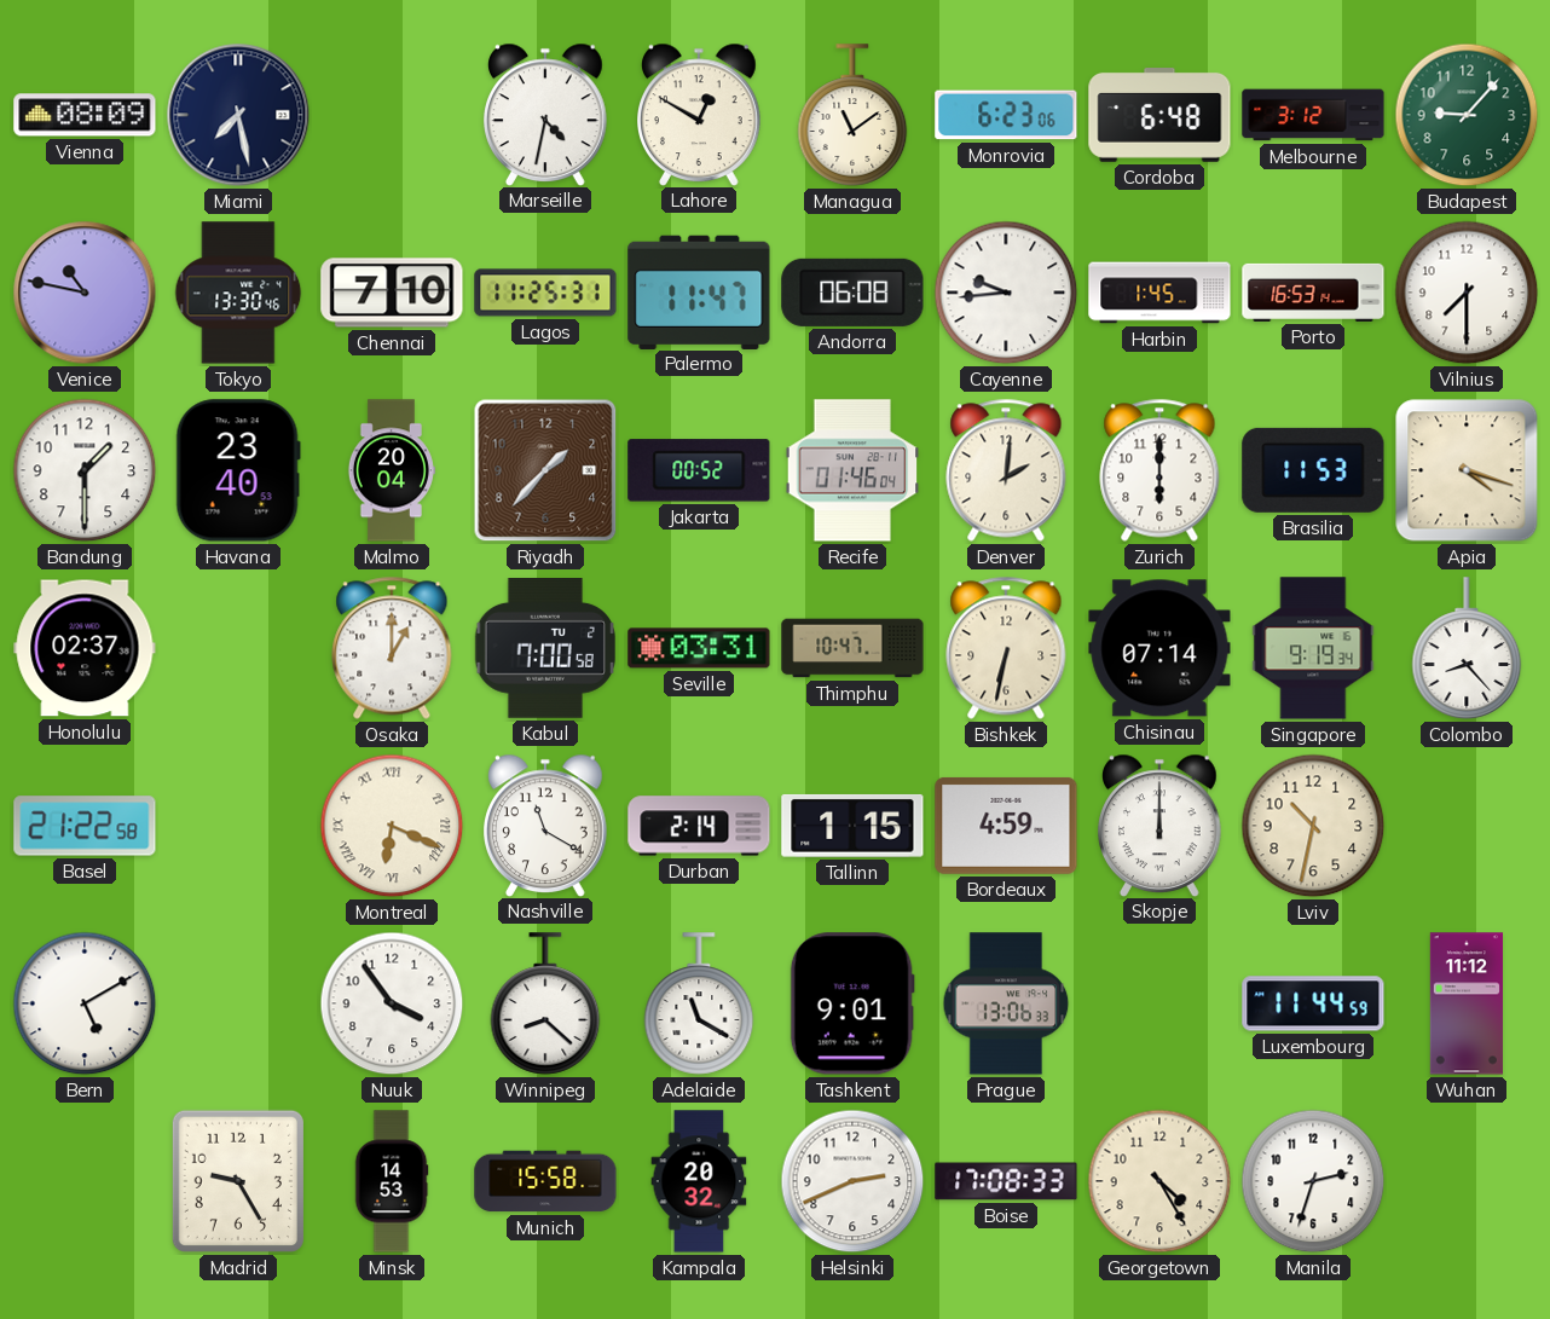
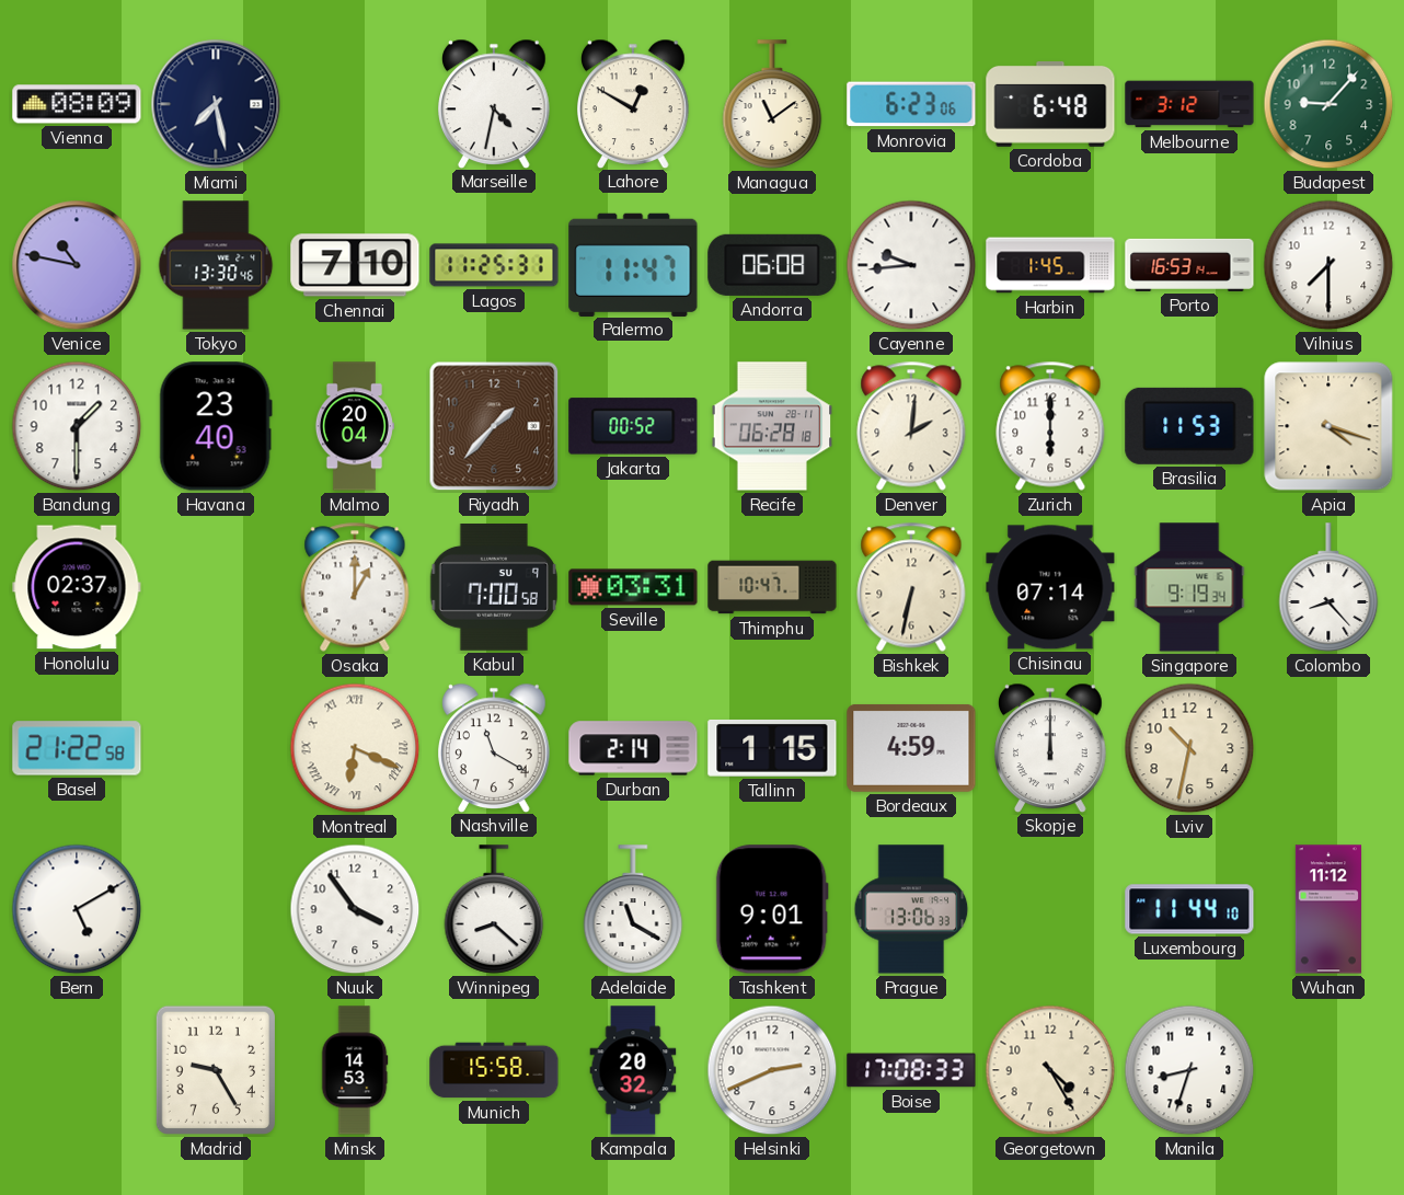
Recife: 01:46 -> 06:28
Kabul date: TU 2 -> SU 9
Luxembourg: 11:44:59 -> 11:44:10
Manila: 2:33 -> 8:33
